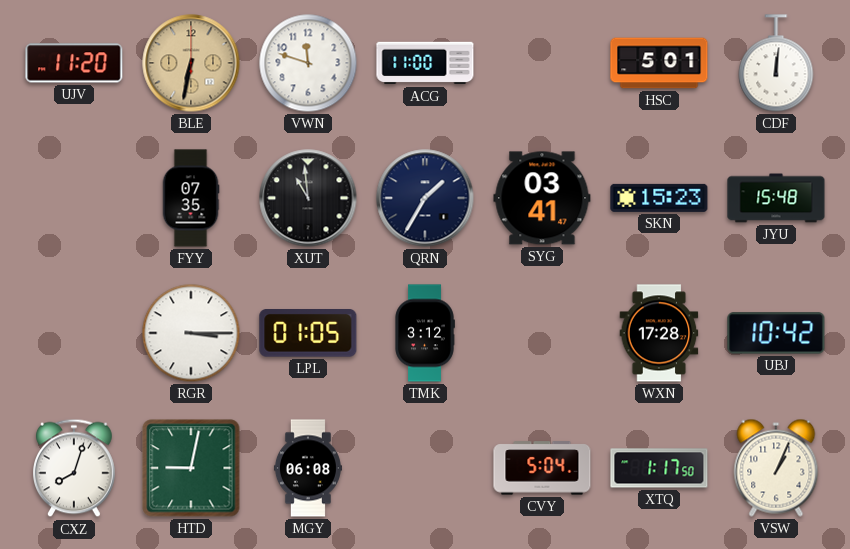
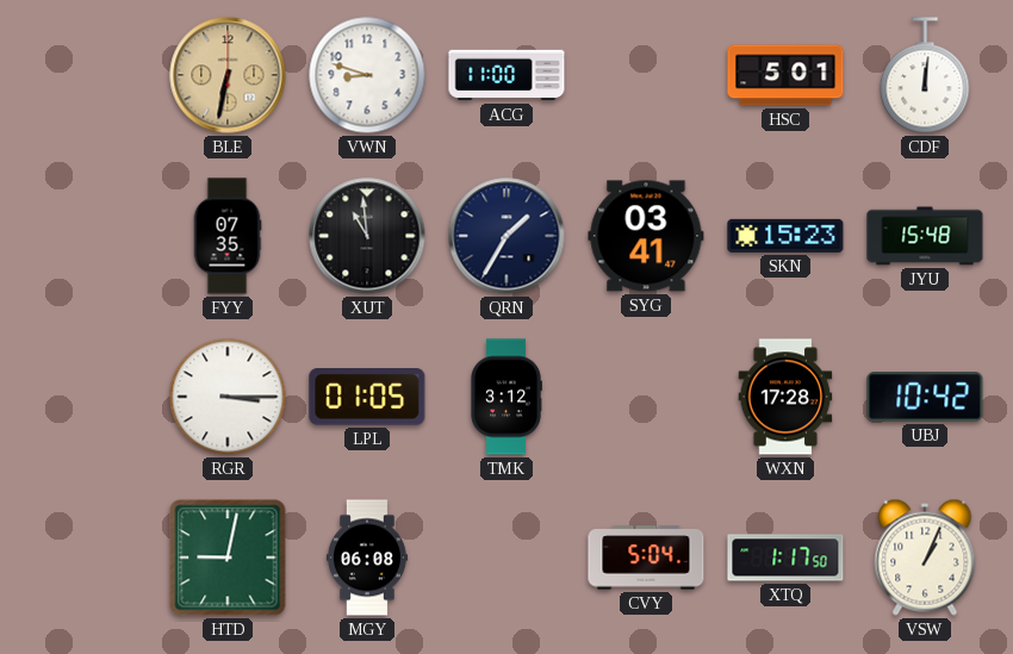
UJV: 11:20 -> none
VWN: 11:48 -> 8:48
CXZ: 8:03 -> none
